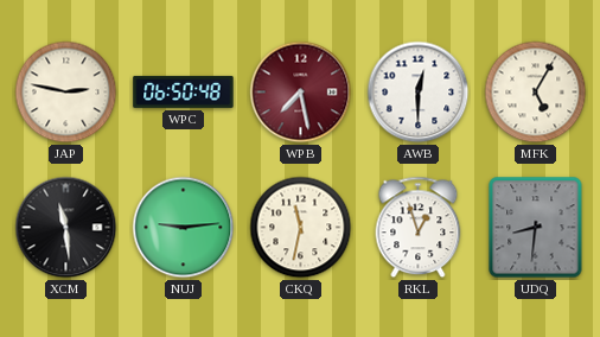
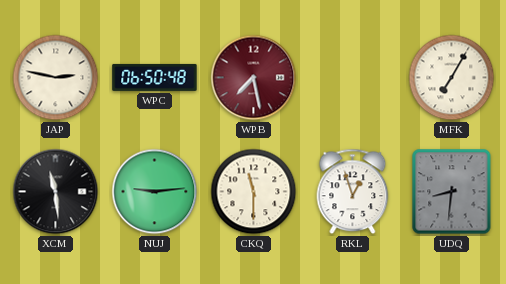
AWB: 12:30 -> none
MFK: 5:05 -> 7:05
CKQ: 11:32 -> 11:30
